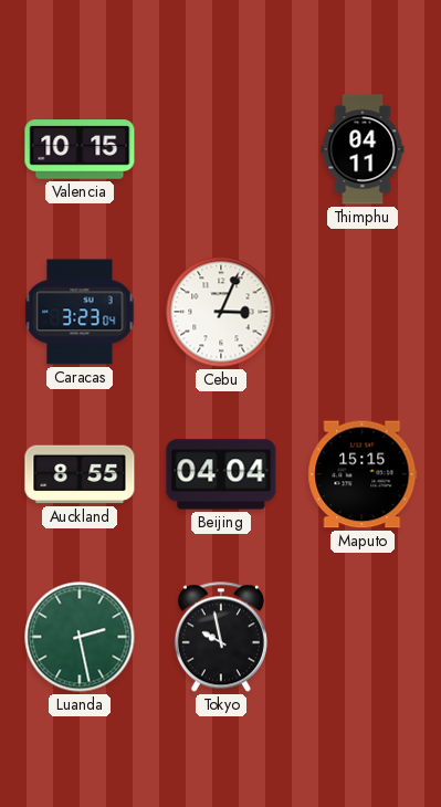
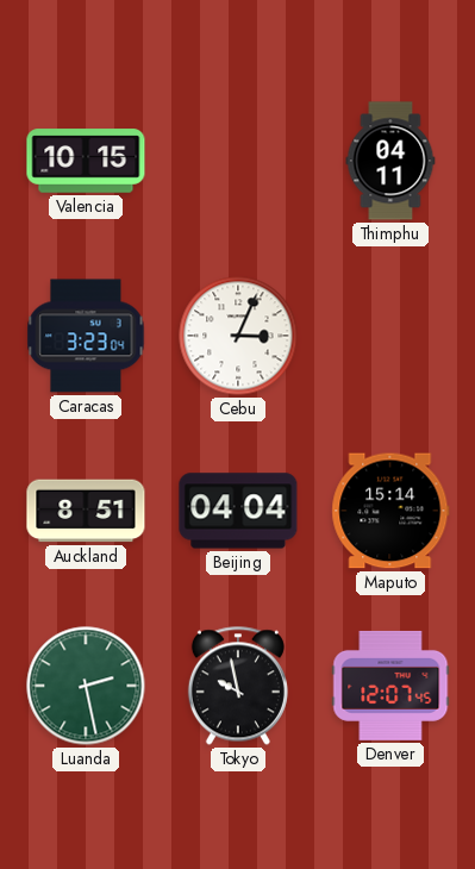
Auckland: 8:55 -> 8:51
Maputo: 15:15 -> 15:14
Denver: none -> 12:07
